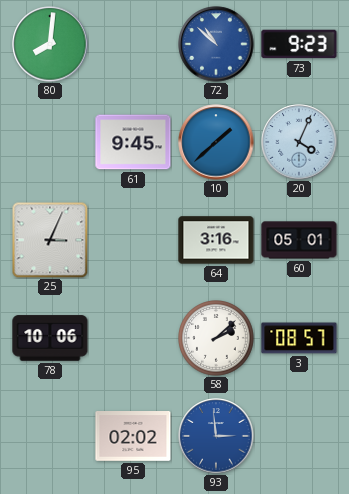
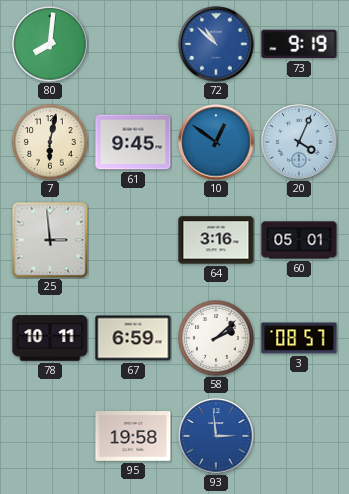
73: 9:23 -> 9:19
7: none -> 6:02
10: 1:38 -> 12:51
25: 3:04 -> 2:59
78: 10:06 -> 10:11
67: none -> 6:59
95: 02:02 -> 19:58
